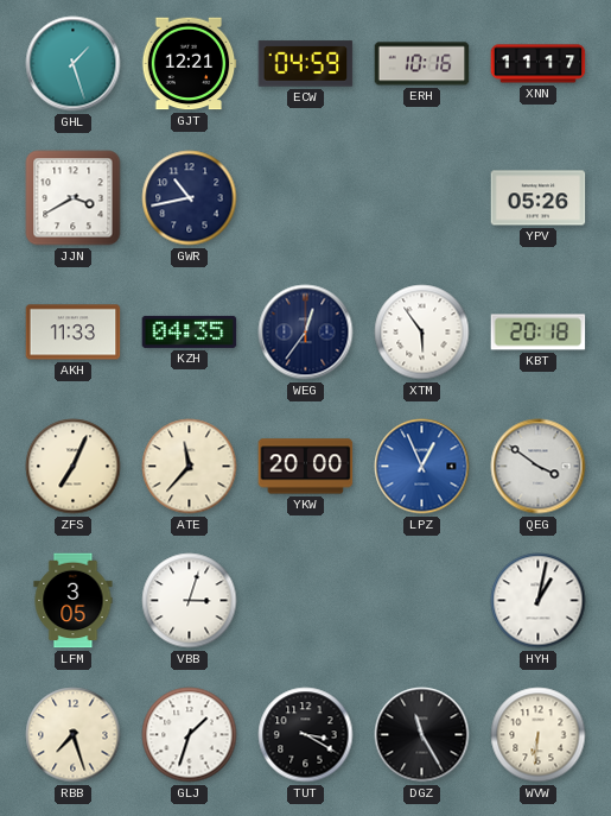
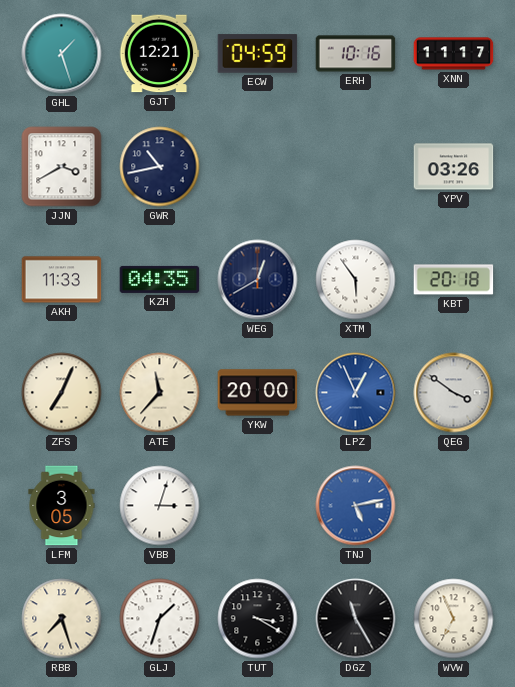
YPV: 05:26 -> 03:26
WEG: 12:36 -> 12:40
TNJ: none -> 5:13
HYH: 1:02 -> none
WVW: 6:31 -> 6:56
